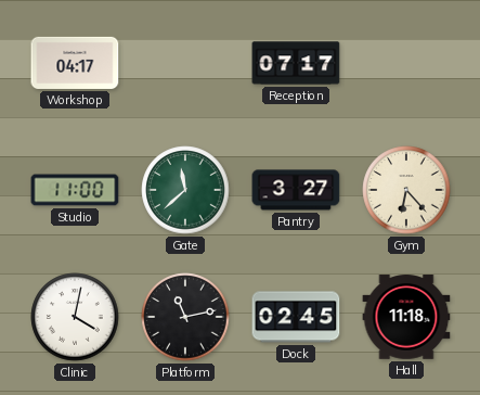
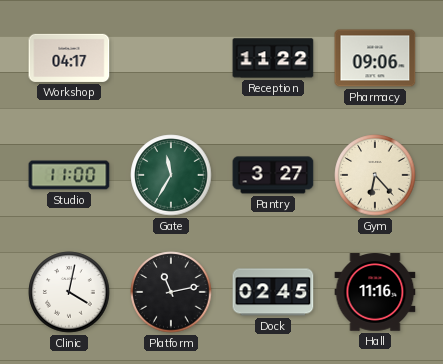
Reception: 07:17 -> 11:22
Pharmacy: none -> 09:06
Gate: 11:38 -> 11:35
Hall: 11:18 -> 11:16
